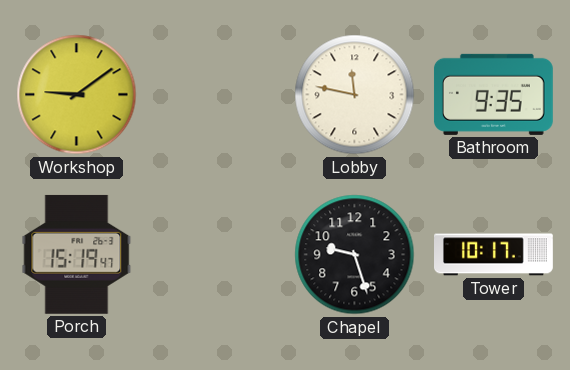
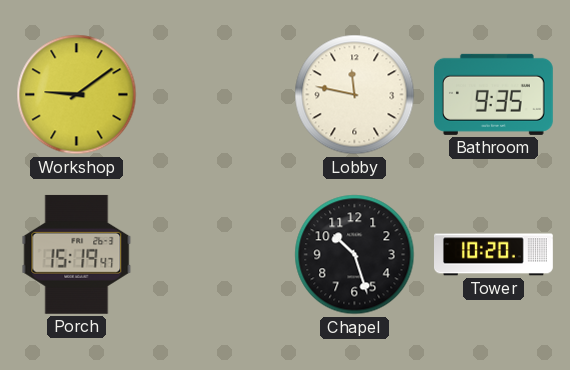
Chapel: 9:27 -> 10:27
Tower: 10:17 -> 10:20
